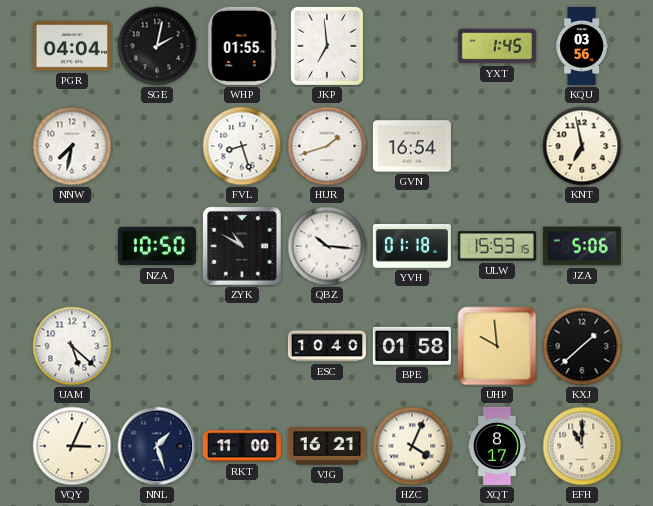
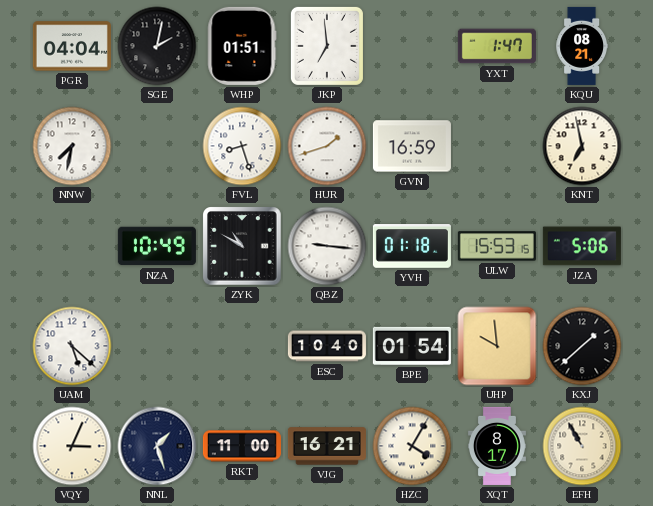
WHP: 01:55 -> 01:51
YXT: 1:45 -> 1:47
KQU: 03:56 -> 08:21
GVN: 16:54 -> 16:59
NZA: 10:50 -> 10:49
QBZ: 10:16 -> 9:16
BPE: 01:58 -> 01:54
HZC: 4:04 -> 4:05
EFH: 11:00 -> 10:55
